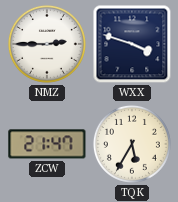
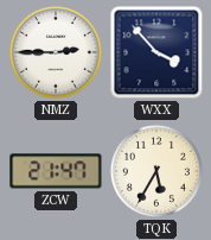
WXX: 3:48 -> 3:53
